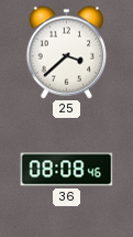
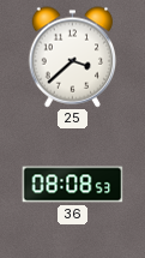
36: 08:08:46 -> 08:08:53
